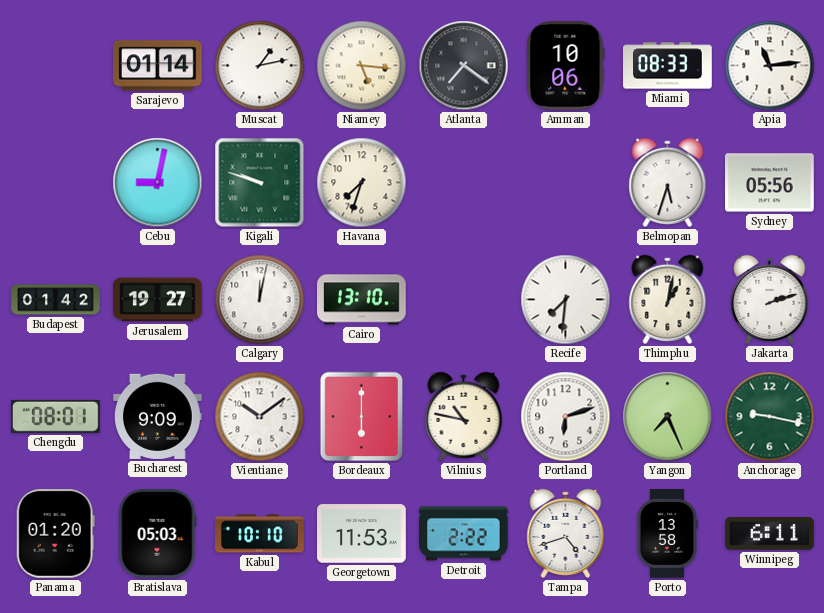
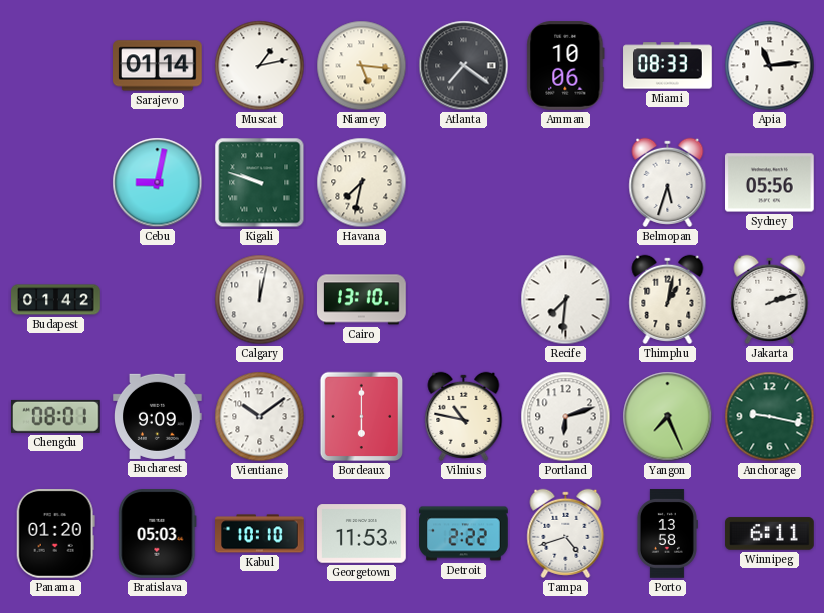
Havana: 7:33 -> 7:32
Jerusalem: 19:27 -> none
